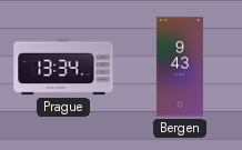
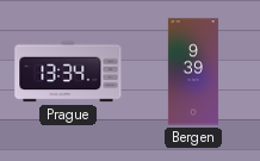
Bergen: 9:43 -> 9:39
